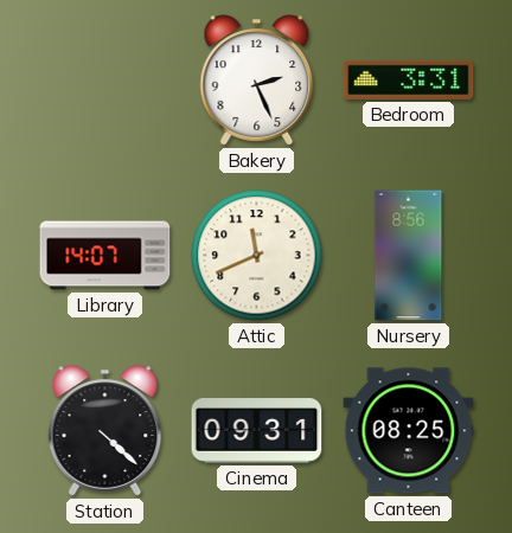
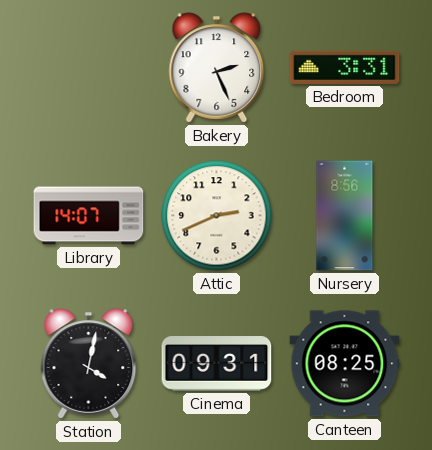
Attic: 11:41 -> 2:41
Station: 4:22 -> 4:02
